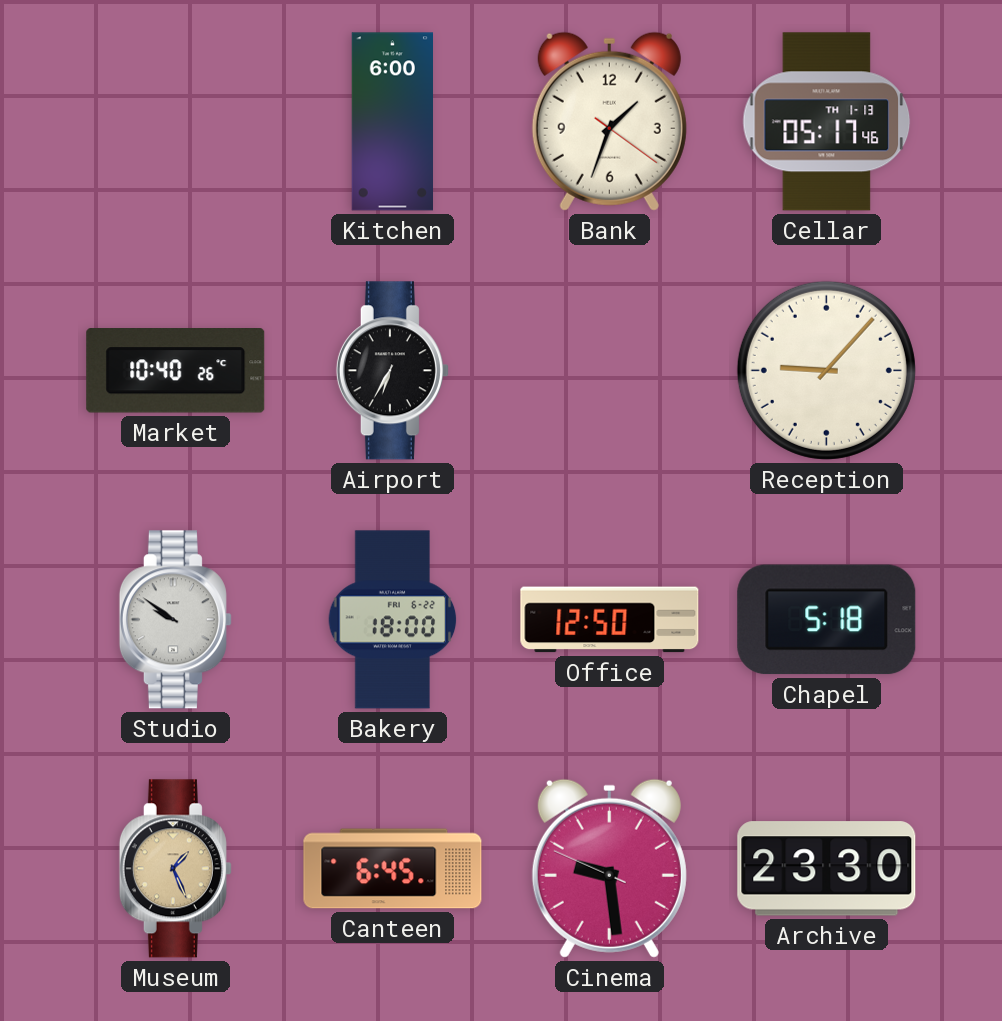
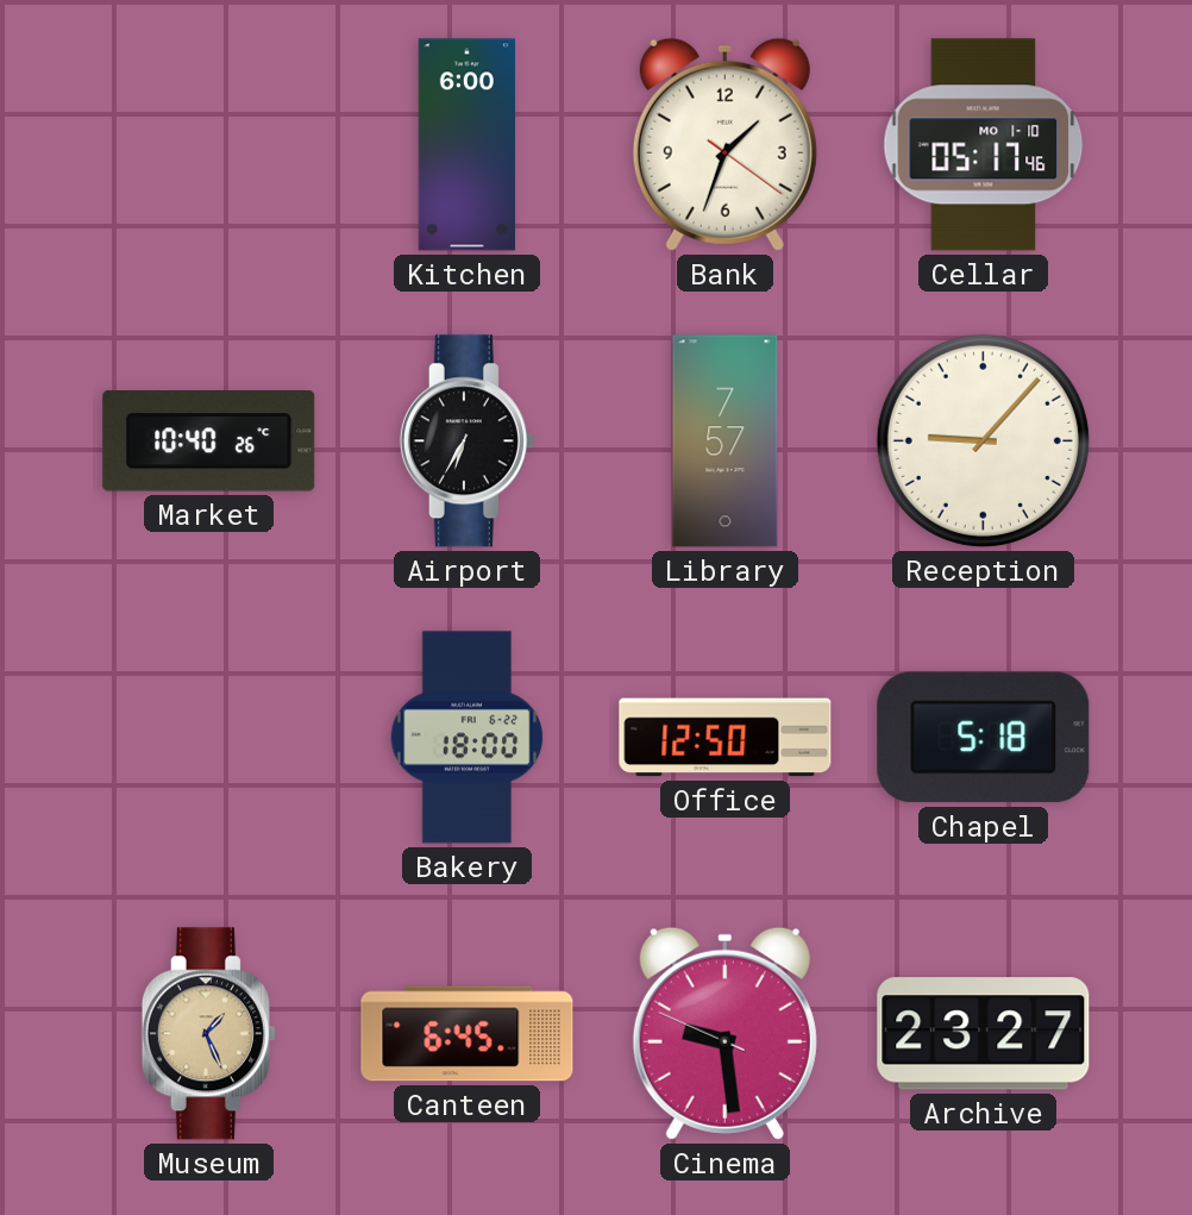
Cellar date: TH 1-13 -> MO 1-10
Library: none -> 7:57
Studio: 9:51 -> none
Archive: 23:30 -> 23:27
